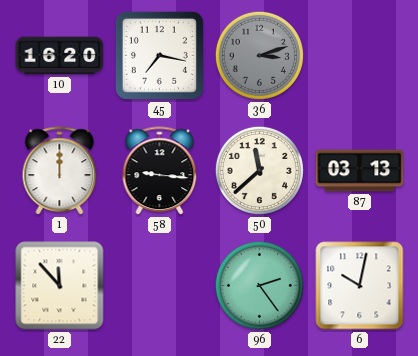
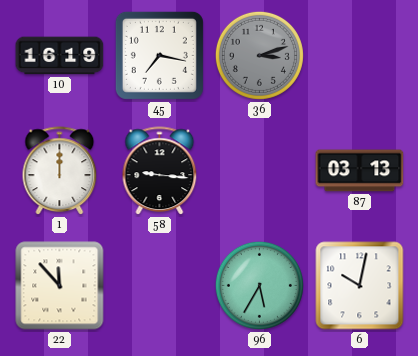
10: 16:20 -> 16:19
50: 11:38 -> none
96: 2:24 -> 5:35
